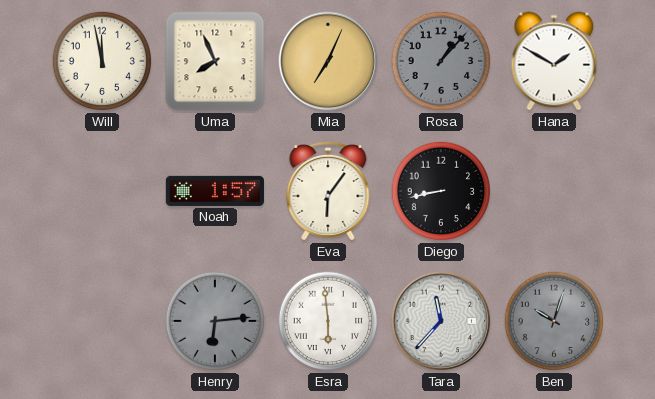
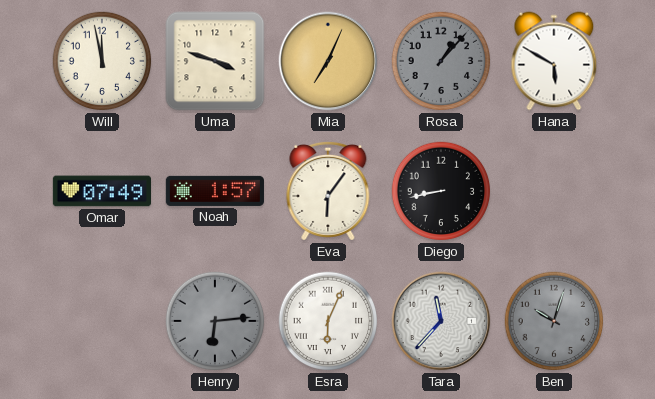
Uma: 7:56 -> 3:48
Hana: 1:50 -> 5:50
Omar: none -> 07:49
Esra: 5:59 -> 6:04
